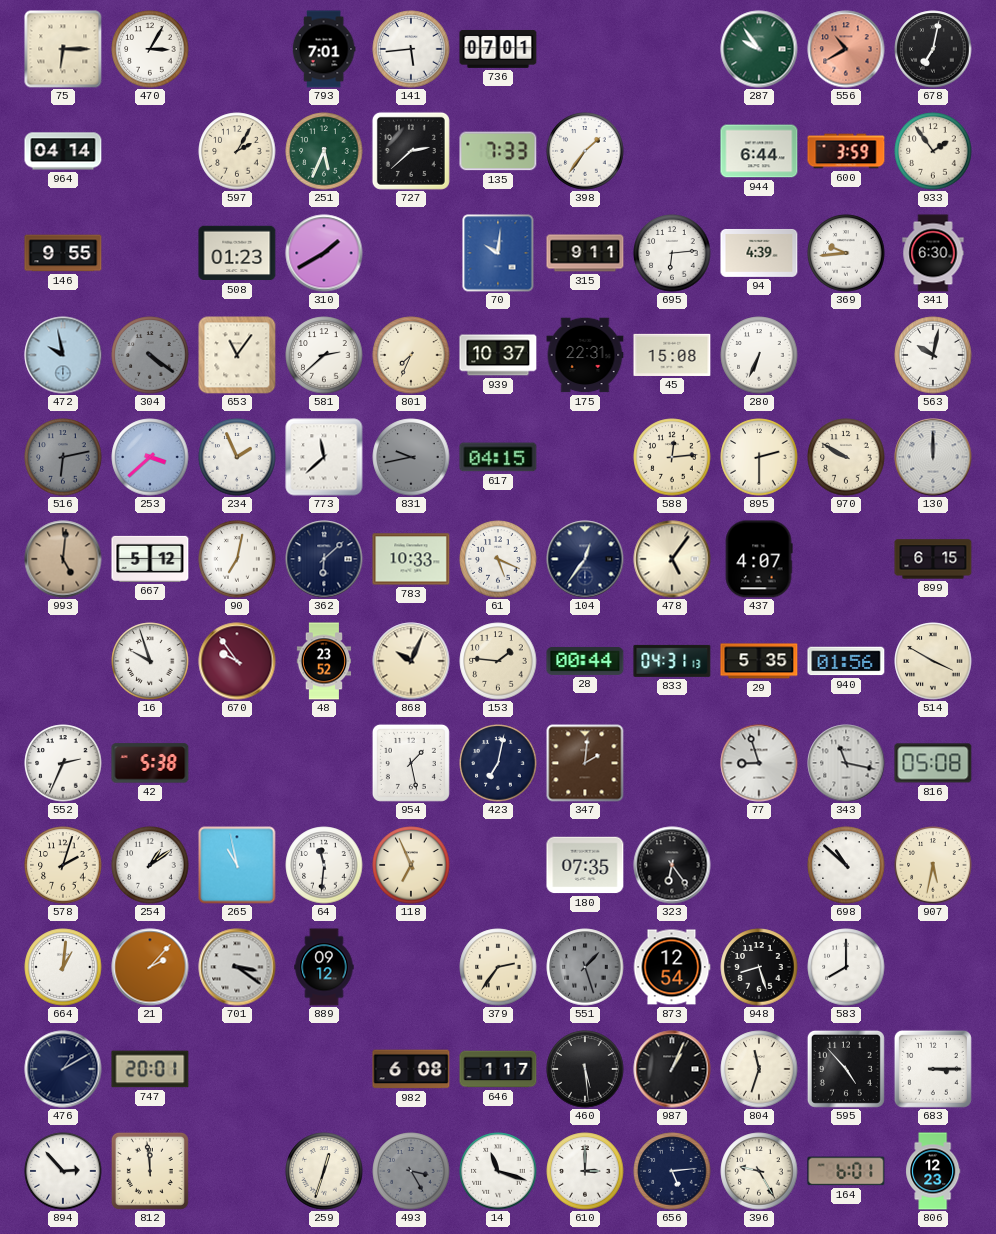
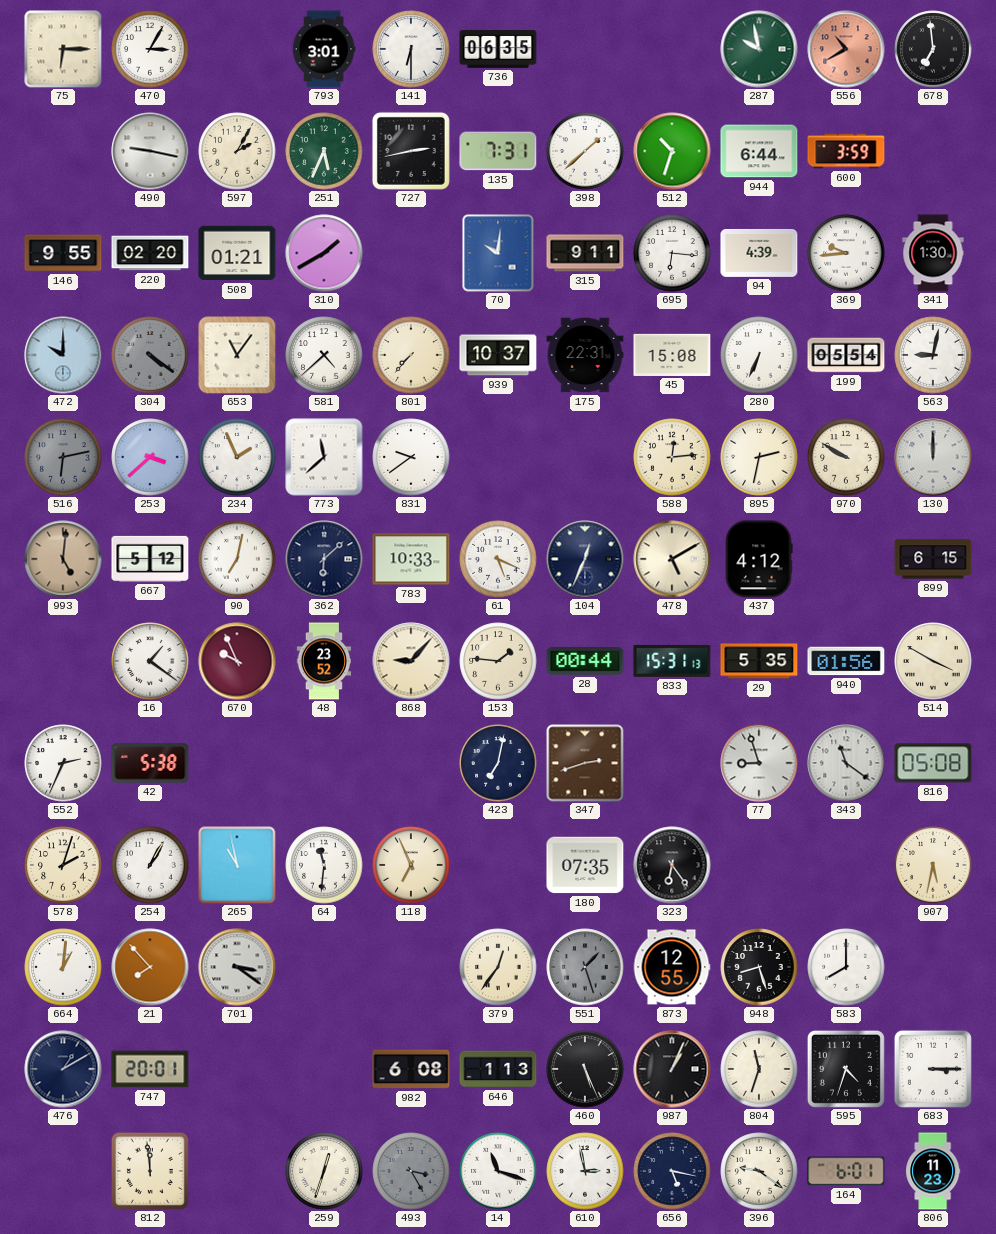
793: 7:01 -> 3:01
141: 5:44 -> 6:30
736: 07:01 -> 06:35
287: 9:54 -> 9:58
678: 7:02 -> 6:59
964: 04:14 -> none
490: none -> 9:17
727: 2:38 -> 2:43
135: 7:33 -> 7:31
398: 1:36 -> 1:38
512: none -> 10:33
933: 1:54 -> none
220: none -> 02:20
508: 01:23 -> 01:21
695: 6:14 -> 6:16
341: 6:30 -> 1:30
472: 9:58 -> 10:00
581: 2:38 -> 4:38
801: 7:34 -> 7:37
199: none -> 05:54
563: 10:02 -> 9:02
831: 9:43 -> 9:39
831 dial: grey -> white
617: 04:15 -> none
895: 2:30 -> 2:32
104: 12:36 -> 12:34
478: 5:06 -> 5:10
437: 4:07 -> 4:12
16: 9:57 -> 1:21
670: 9:54 -> 9:56
868: 10:04 -> 9:07
833: 04:31 -> 15:31
954: 1:28 -> none
347: 2:01 -> 2:42
343: 11:17 -> 11:21
254: 1:09 -> 1:05
698: 10:52 -> none
21: 2:07 -> 7:53
889: 09:12 -> none
379: 2:36 -> 12:36
873: 12:54 -> 12:55
646: 1:17 -> 1:13
460: 5:29 -> 5:26
595: 4:53 -> 4:33
894: 2:53 -> none
610: 3:00 -> 2:58
656: 5:14 -> 5:17
396: 9:25 -> 9:21
806: 12:23 -> 11:23
